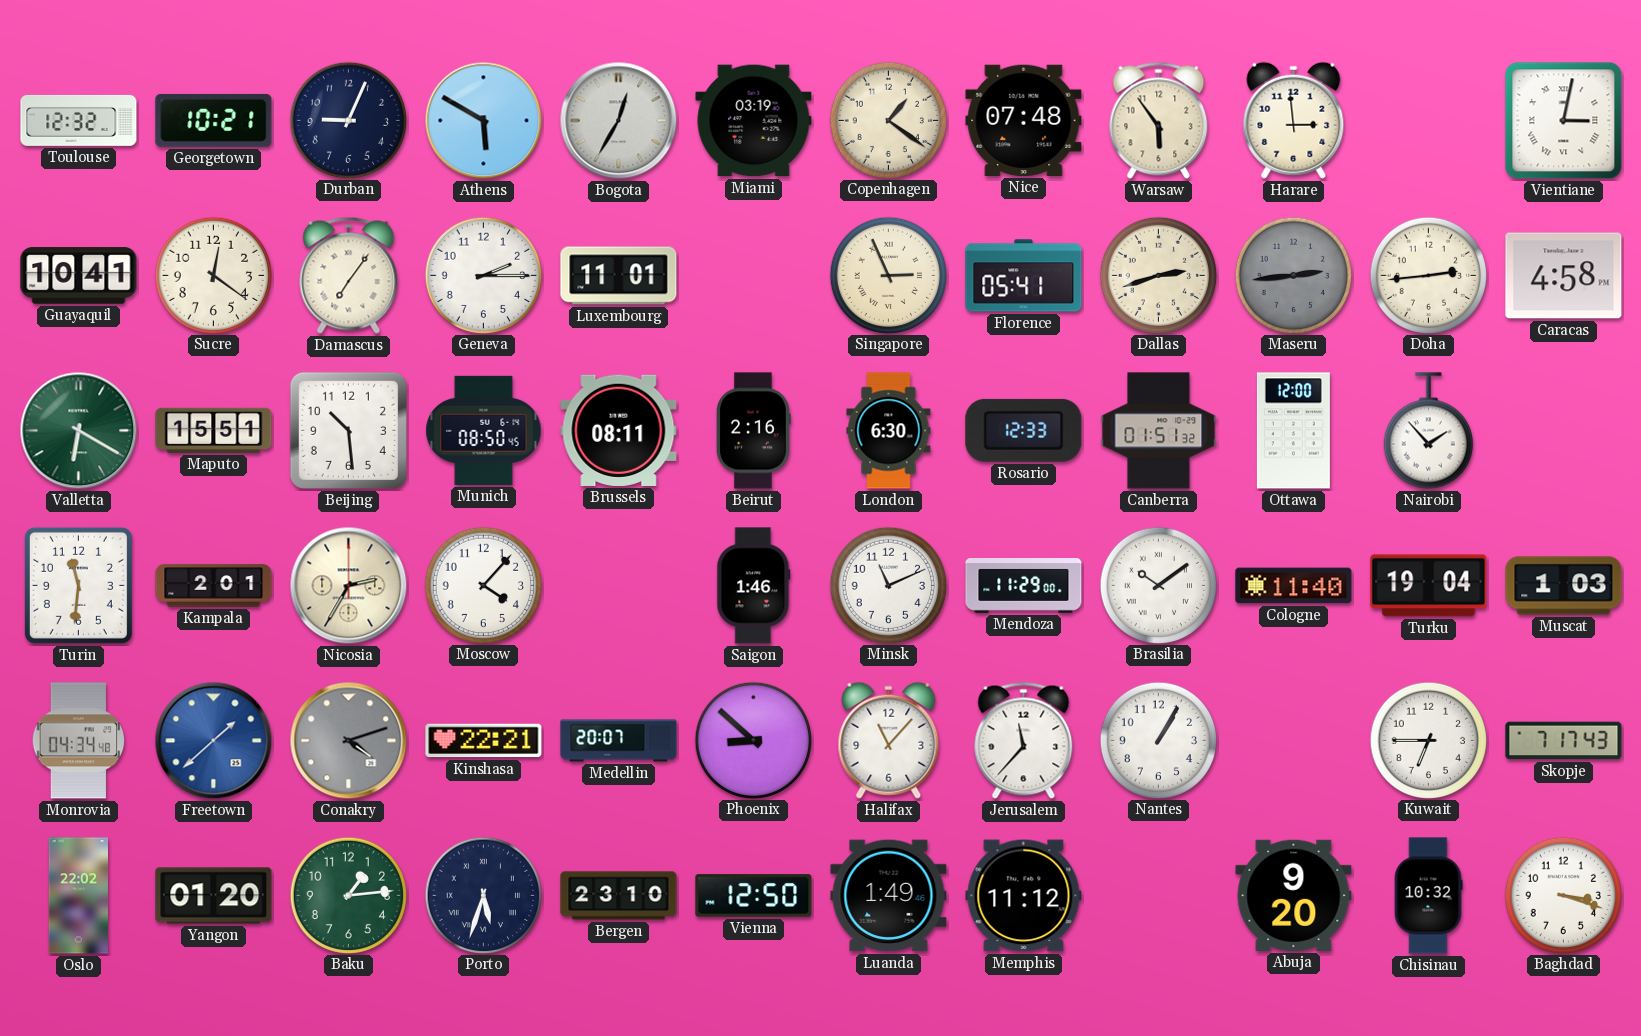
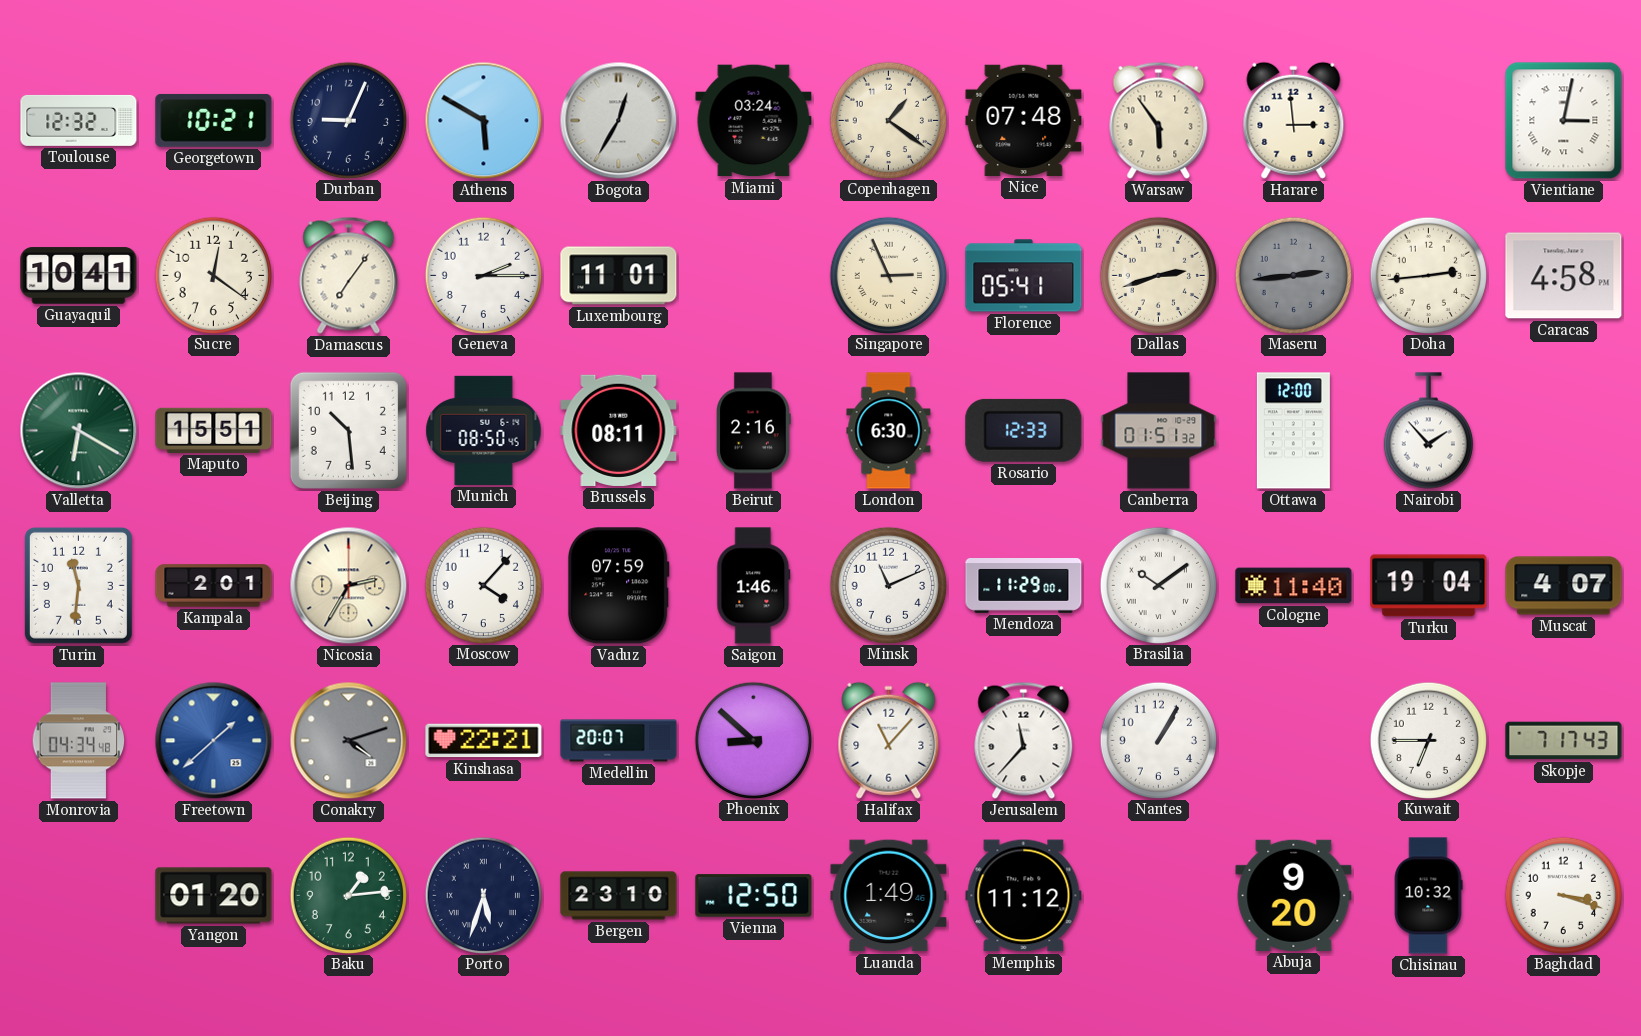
Miami: 03:19 -> 03:24
Vaduz: none -> 07:59
Muscat: 1:03 -> 4:07
Oslo: 22:02 -> none
